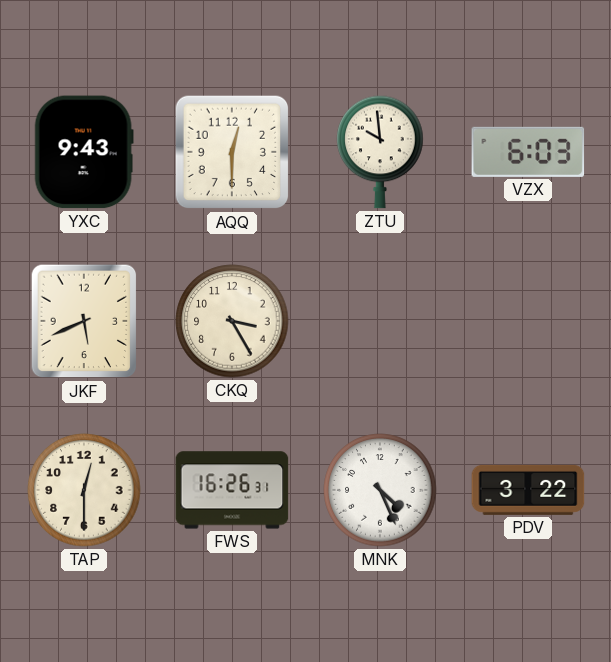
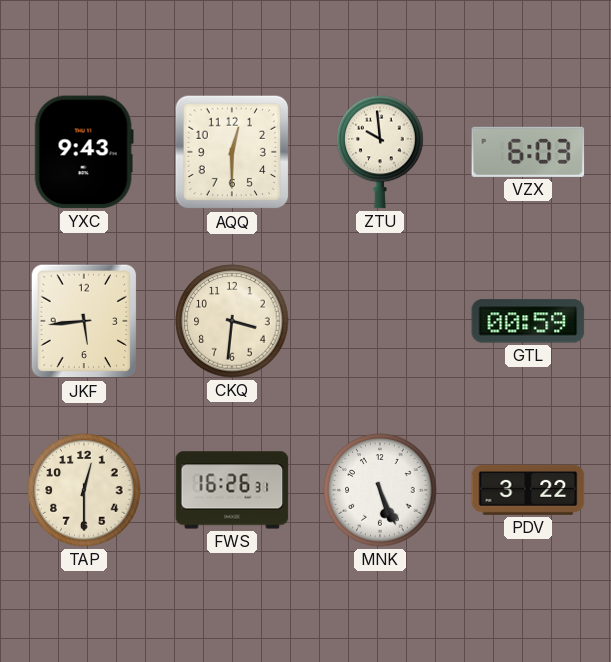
JKF: 5:41 -> 5:44
CKQ: 3:25 -> 3:31
GTL: none -> 00:59
MNK: 4:26 -> 5:26
